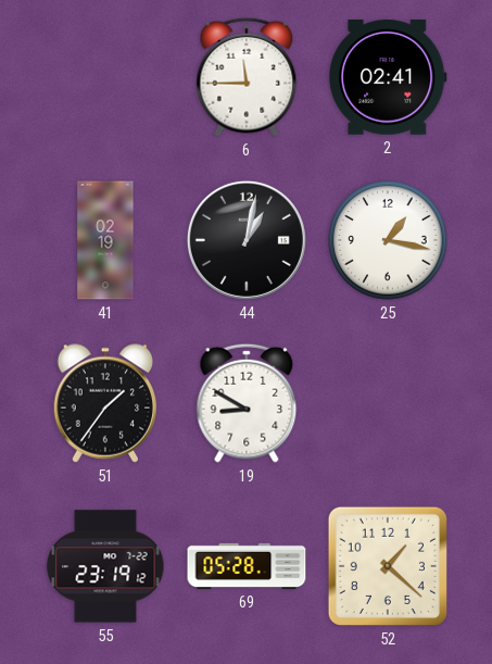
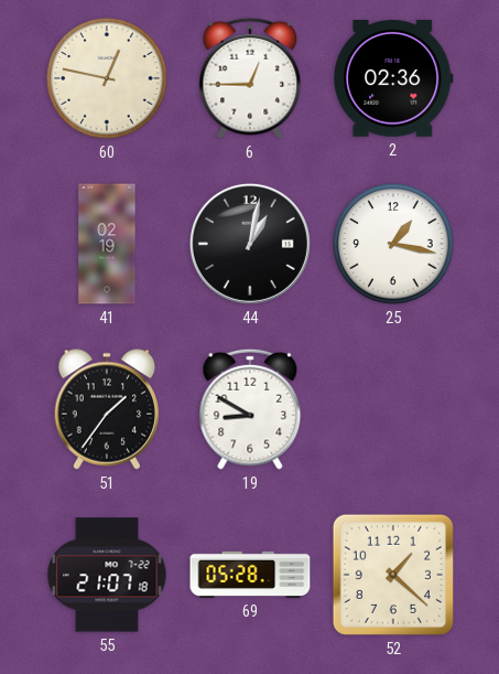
60: none -> 12:47
6: 11:45 -> 12:45
2: 02:41 -> 02:36
55: 23:19 -> 21:07
